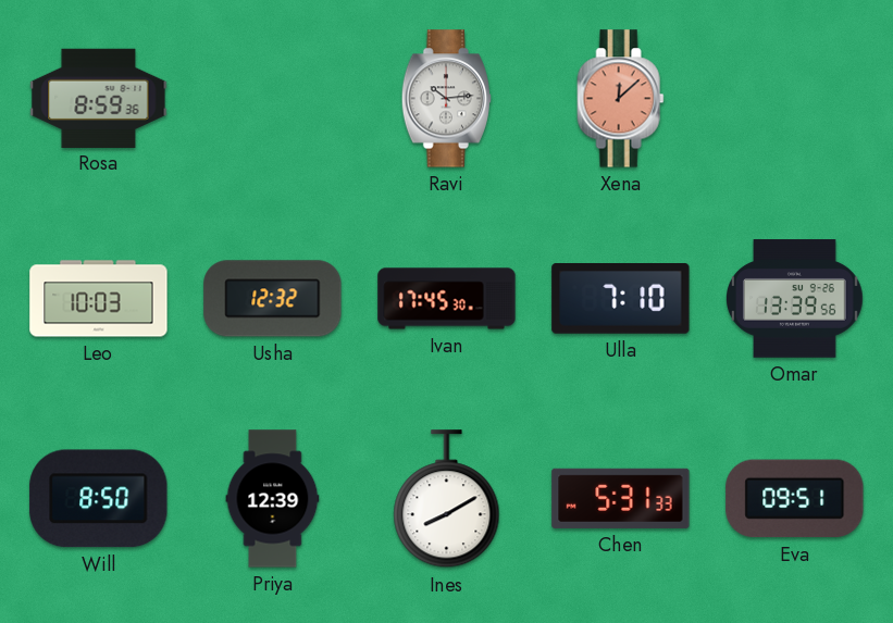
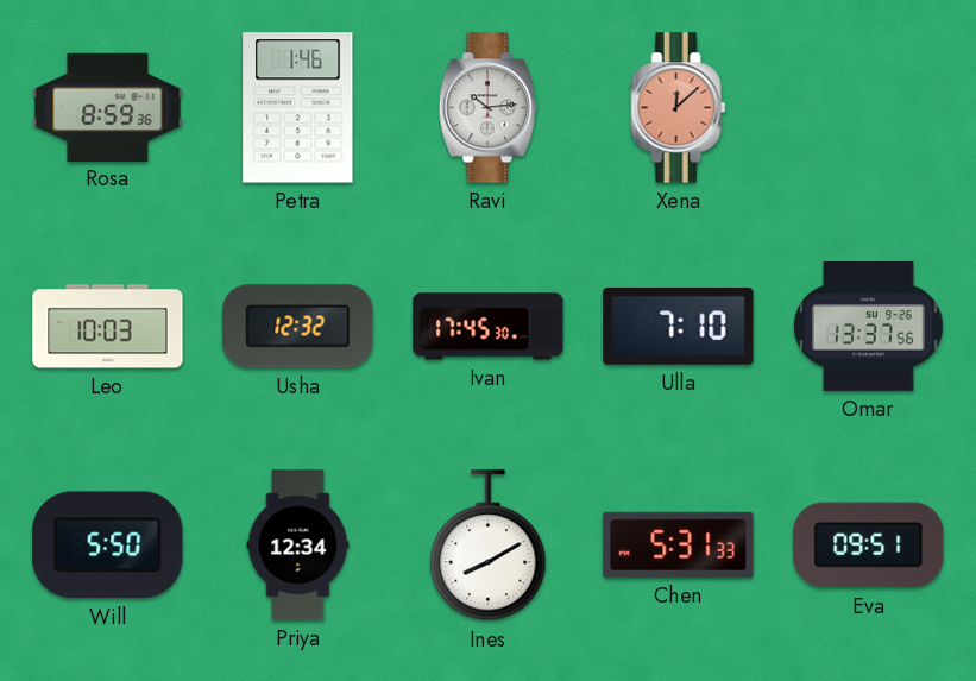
Petra: none -> 1:46
Omar: 13:39 -> 13:37
Will: 8:50 -> 5:50
Priya: 12:39 -> 12:34
